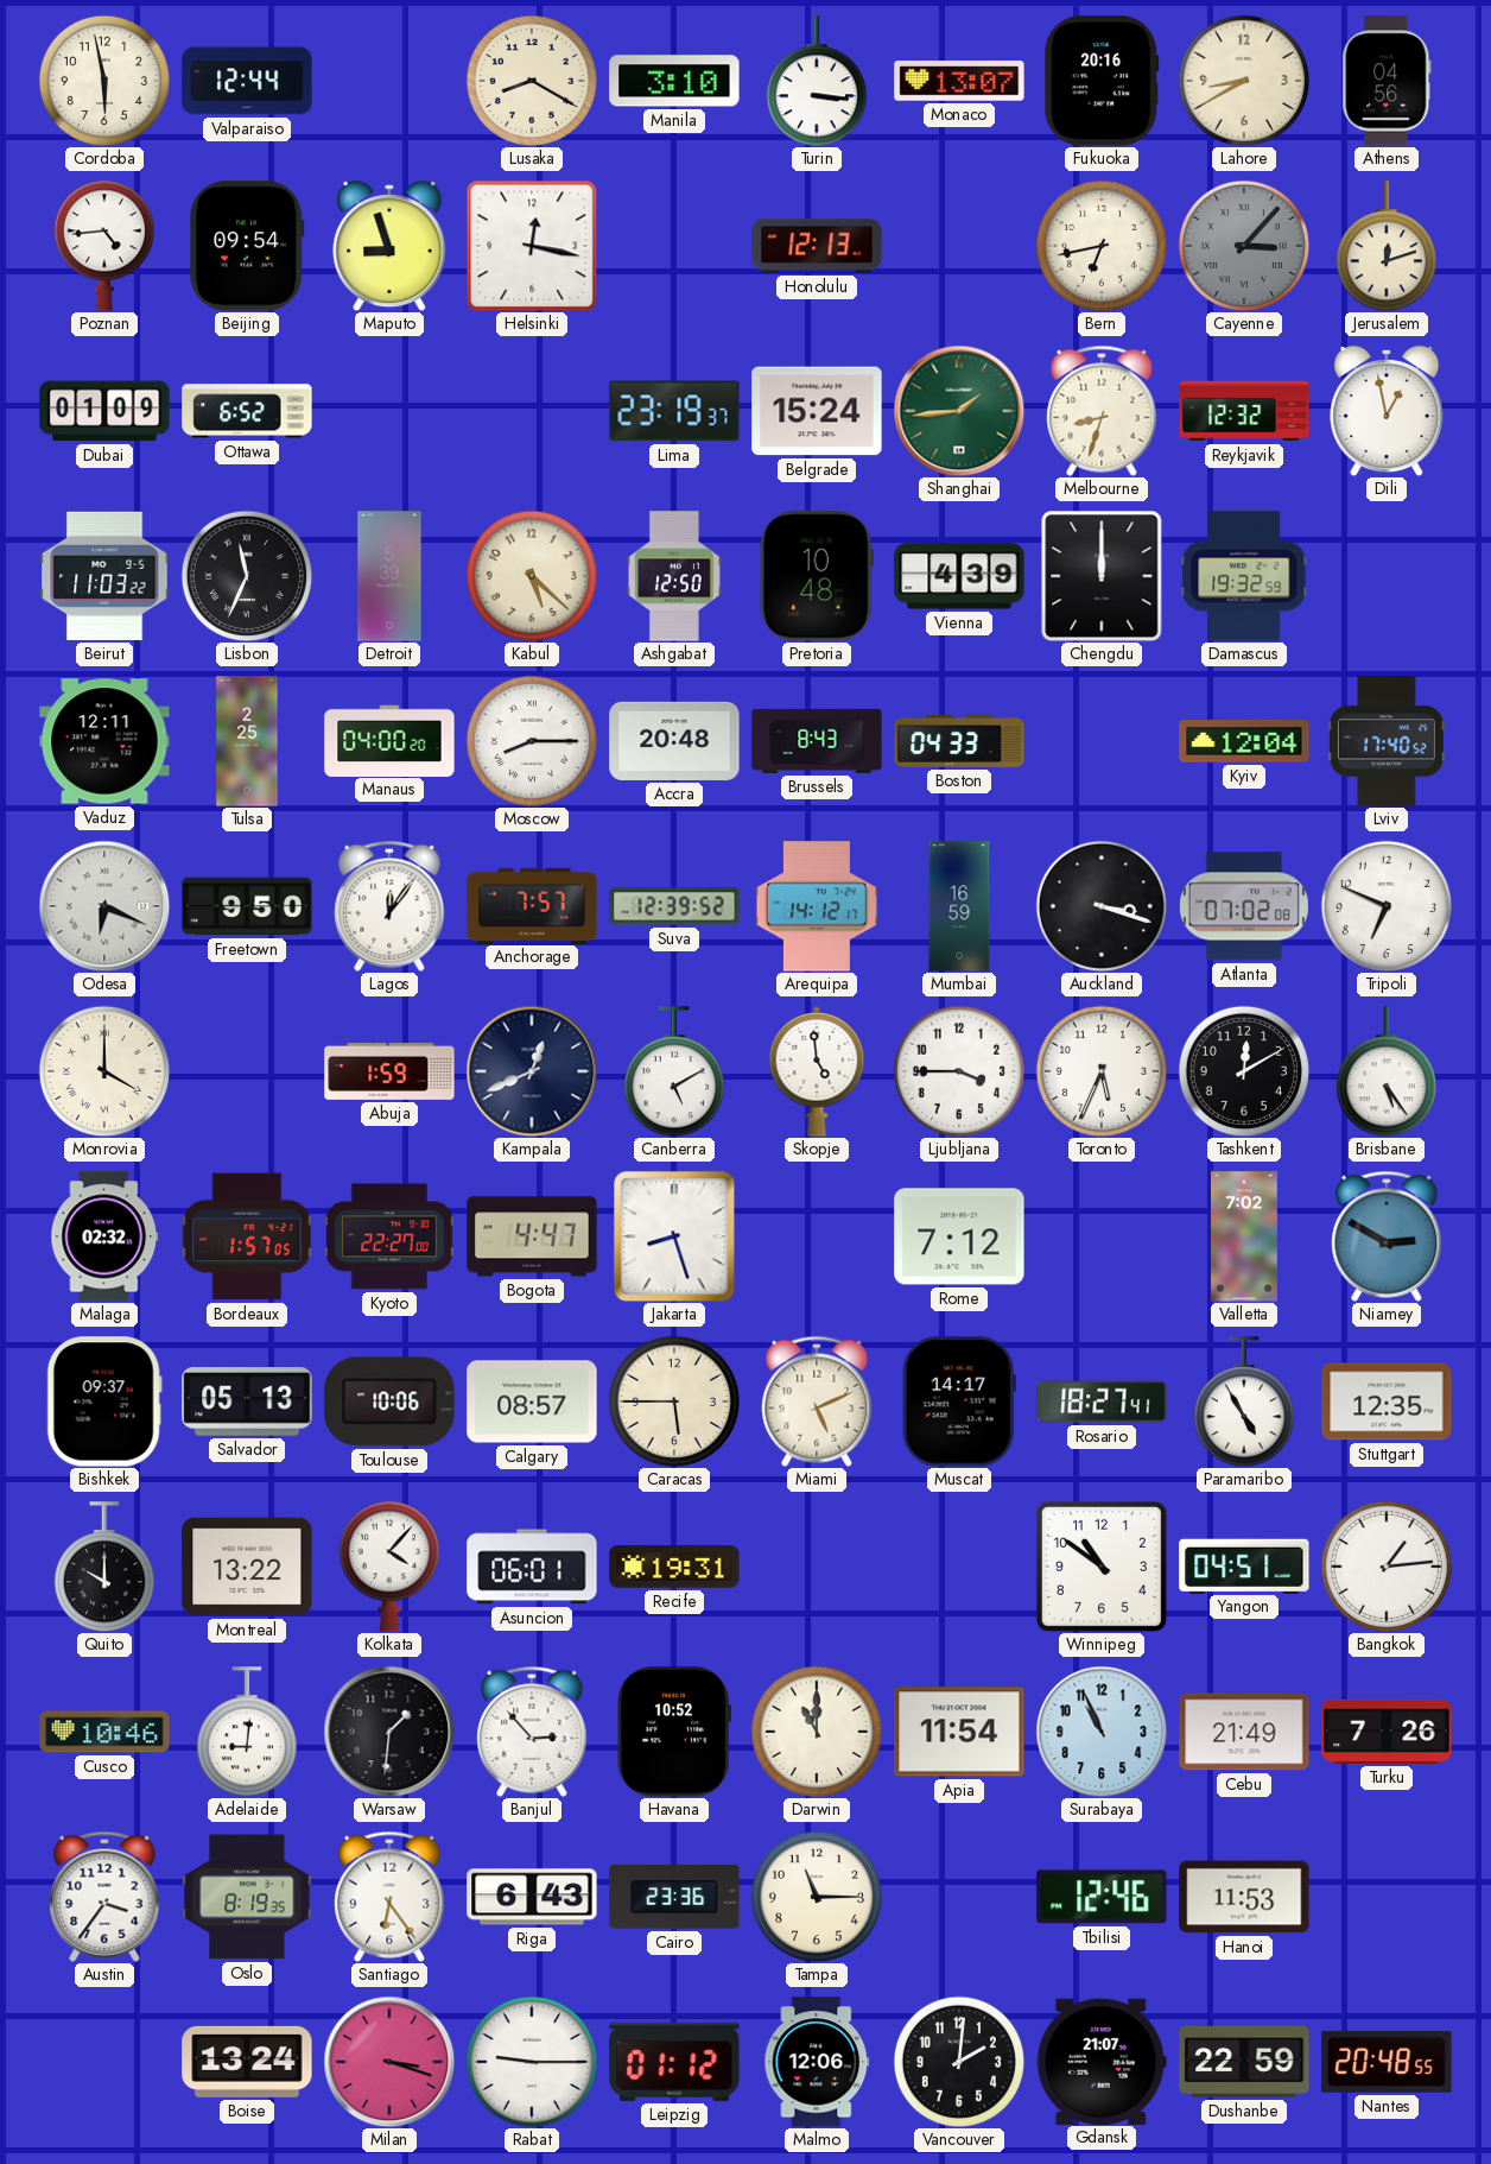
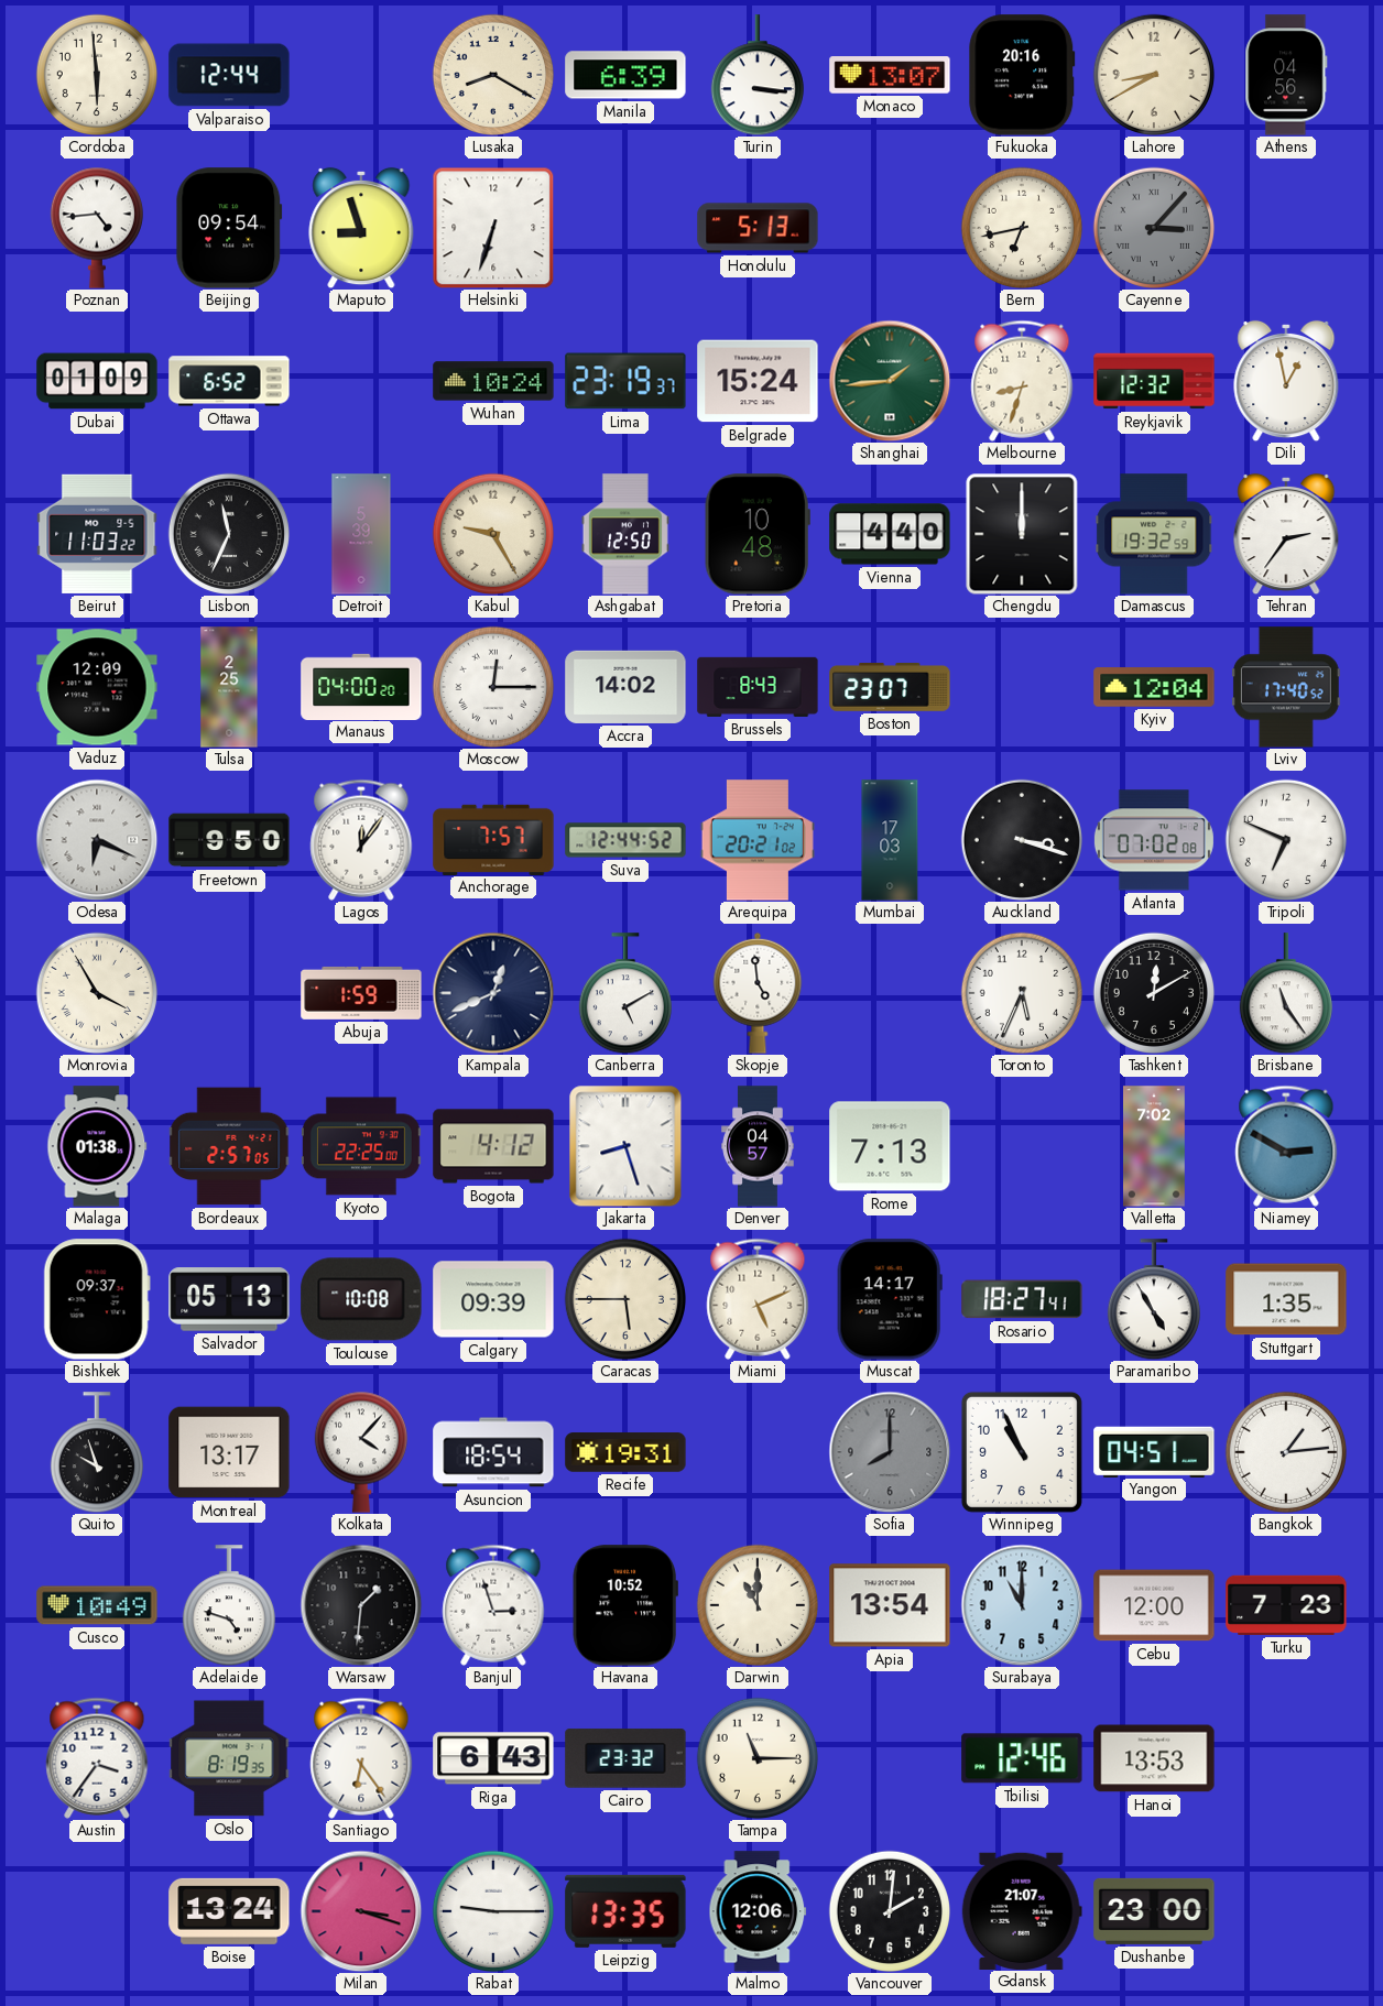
Cordoba: 5:58 -> 5:59
Manila: 3:10 -> 6:39
Helsinki: 12:17 -> 6:33
Honolulu: 12:13 -> 5:13
Jerusalem: 12:12 -> none
Wuhan: none -> 10:24
Kabul: 5:22 -> 9:25
Vienna: 4:39 -> 4:40
Tehran: none -> 2:36
Vaduz: 12:11 -> 12:09
Moscow: 8:15 -> 12:15
Accra: 20:48 -> 14:02
Boston: 04:33 -> 23:07
Suva: 12:39 -> 12:44
Arequipa: 14:12 -> 20:21
Mumbai: 16:59 -> 17:03
Monrovia: 4:00 -> 3:55
Ljubljana: 3:45 -> none
Brisbane: 5:24 -> 11:24
Malaga: 02:32 -> 01:38
Bordeaux: 1:57 -> 2:57
Kyoto: 22:27 -> 22:25
Bogota: 4:47 -> 4:12
Denver: none -> 04:57
Rome: 7:12 -> 7:13
Toulouse: 10:06 -> 10:08
Calgary: 08:57 -> 09:39
Stuttgart: 12:35 -> 1:35
Quito: 10:00 -> 9:57
Montreal: 13:22 -> 13:17
Asuncion: 06:01 -> 18:54
Sofia: none -> 8:00
Winnipeg: 10:51 -> 10:56
Cusco: 10:46 -> 10:49
Adelaide: 9:01 -> 4:48
Banjul: 2:53 -> 2:57
Apia: 11:54 -> 13:54
Surabaya: 10:56 -> 11:00
Cebu: 21:49 -> 12:00
Turku: 7:26 -> 7:23
Cairo: 23:36 -> 23:32
Hanoi: 11:53 -> 13:53
Leipzig: 01:12 -> 13:35
Dushanbe: 22:59 -> 23:00
Nantes: 20:48 -> none
